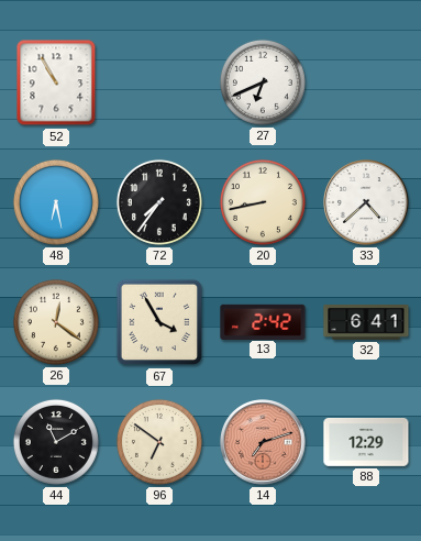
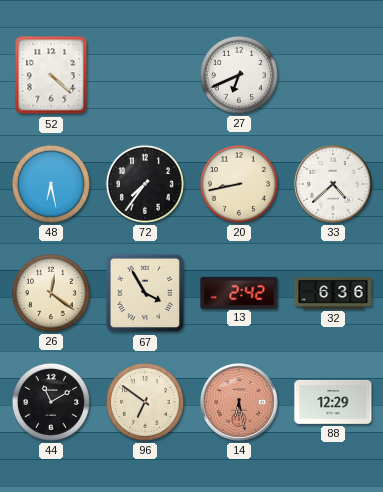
52: 10:55 -> 4:22
32: 6:41 -> 6:36
14: 7:12 -> 6:28
